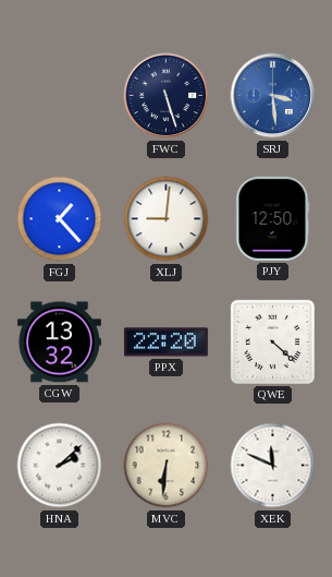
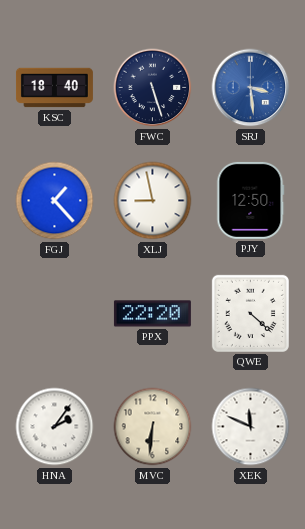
KSC: none -> 18:40
XLJ: 9:01 -> 8:58
CGW: 13:32 -> none
HNA: 2:08 -> 2:06
